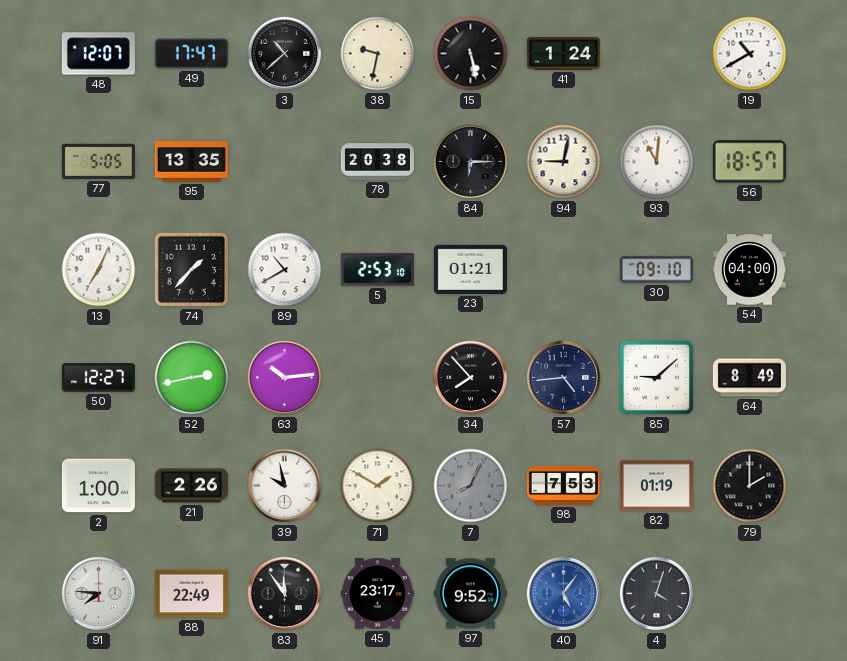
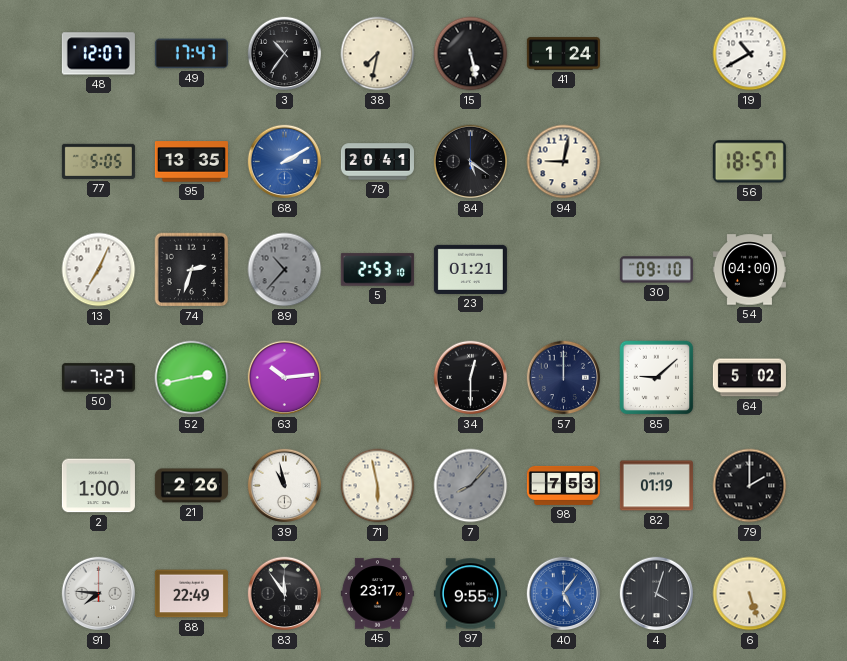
3: 10:38 -> 10:36
38: 9:32 -> 7:32
68: none -> 2:10
78: 20:38 -> 20:41
84: 6:15 -> 5:21
93: 11:01 -> none
74: 1:37 -> 2:33
89: 10:40 -> 10:37
89 dial: white -> grey
50: 12:27 -> 7:27
34: 7:53 -> 12:30
57: 4:44 -> 12:00
64: 8:49 -> 5:02
39: 9:58 -> 10:58
71: 1:50 -> 5:58
7: 8:04 -> 8:07
97: 9:52 -> 9:55
6: none -> 5:27
